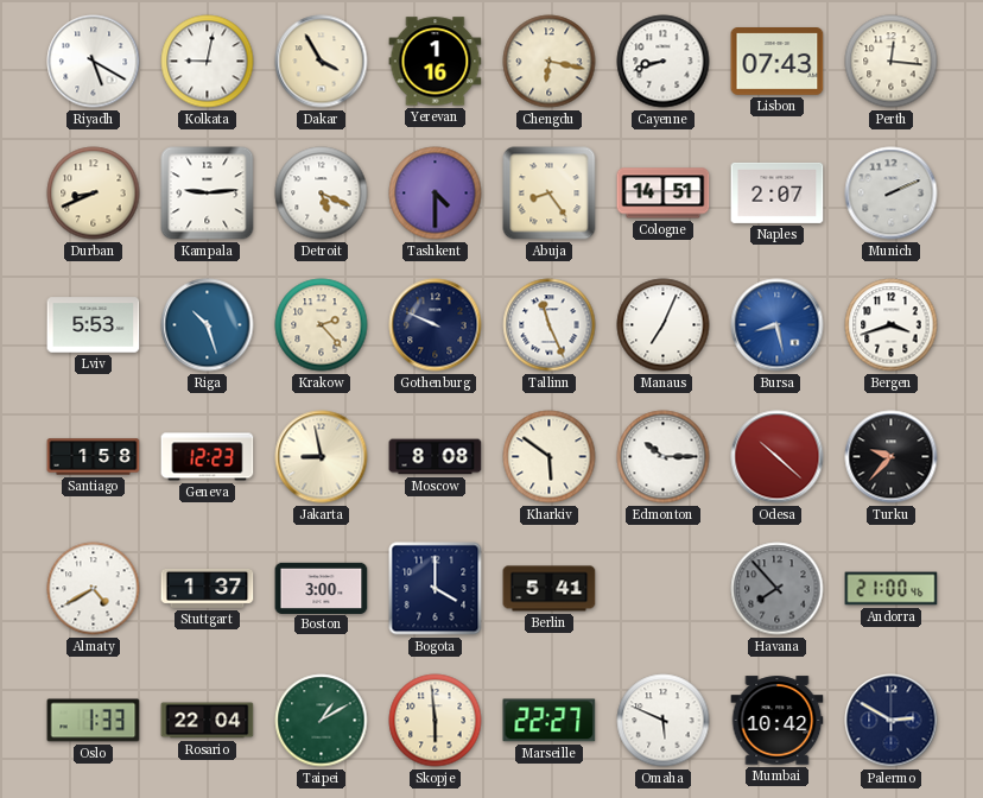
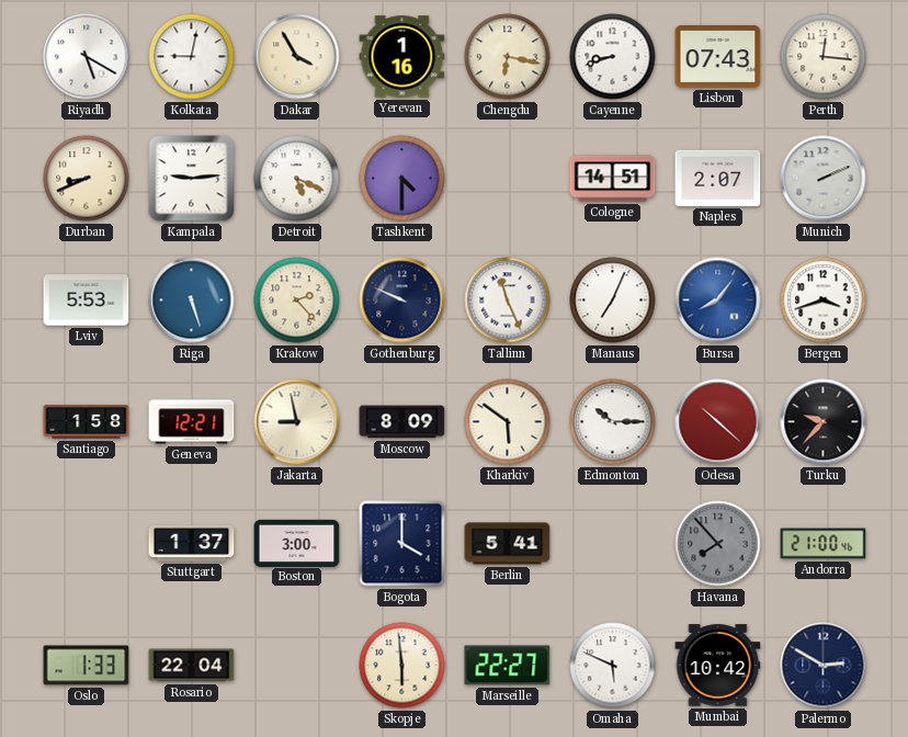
Abuja: 8:24 -> none
Riga: 10:27 -> 5:27
Bursa: 8:28 -> 8:06
Geneva: 12:23 -> 12:21
Moscow: 8:08 -> 8:09
Almaty: 4:40 -> none
Taipei: 1:10 -> none
